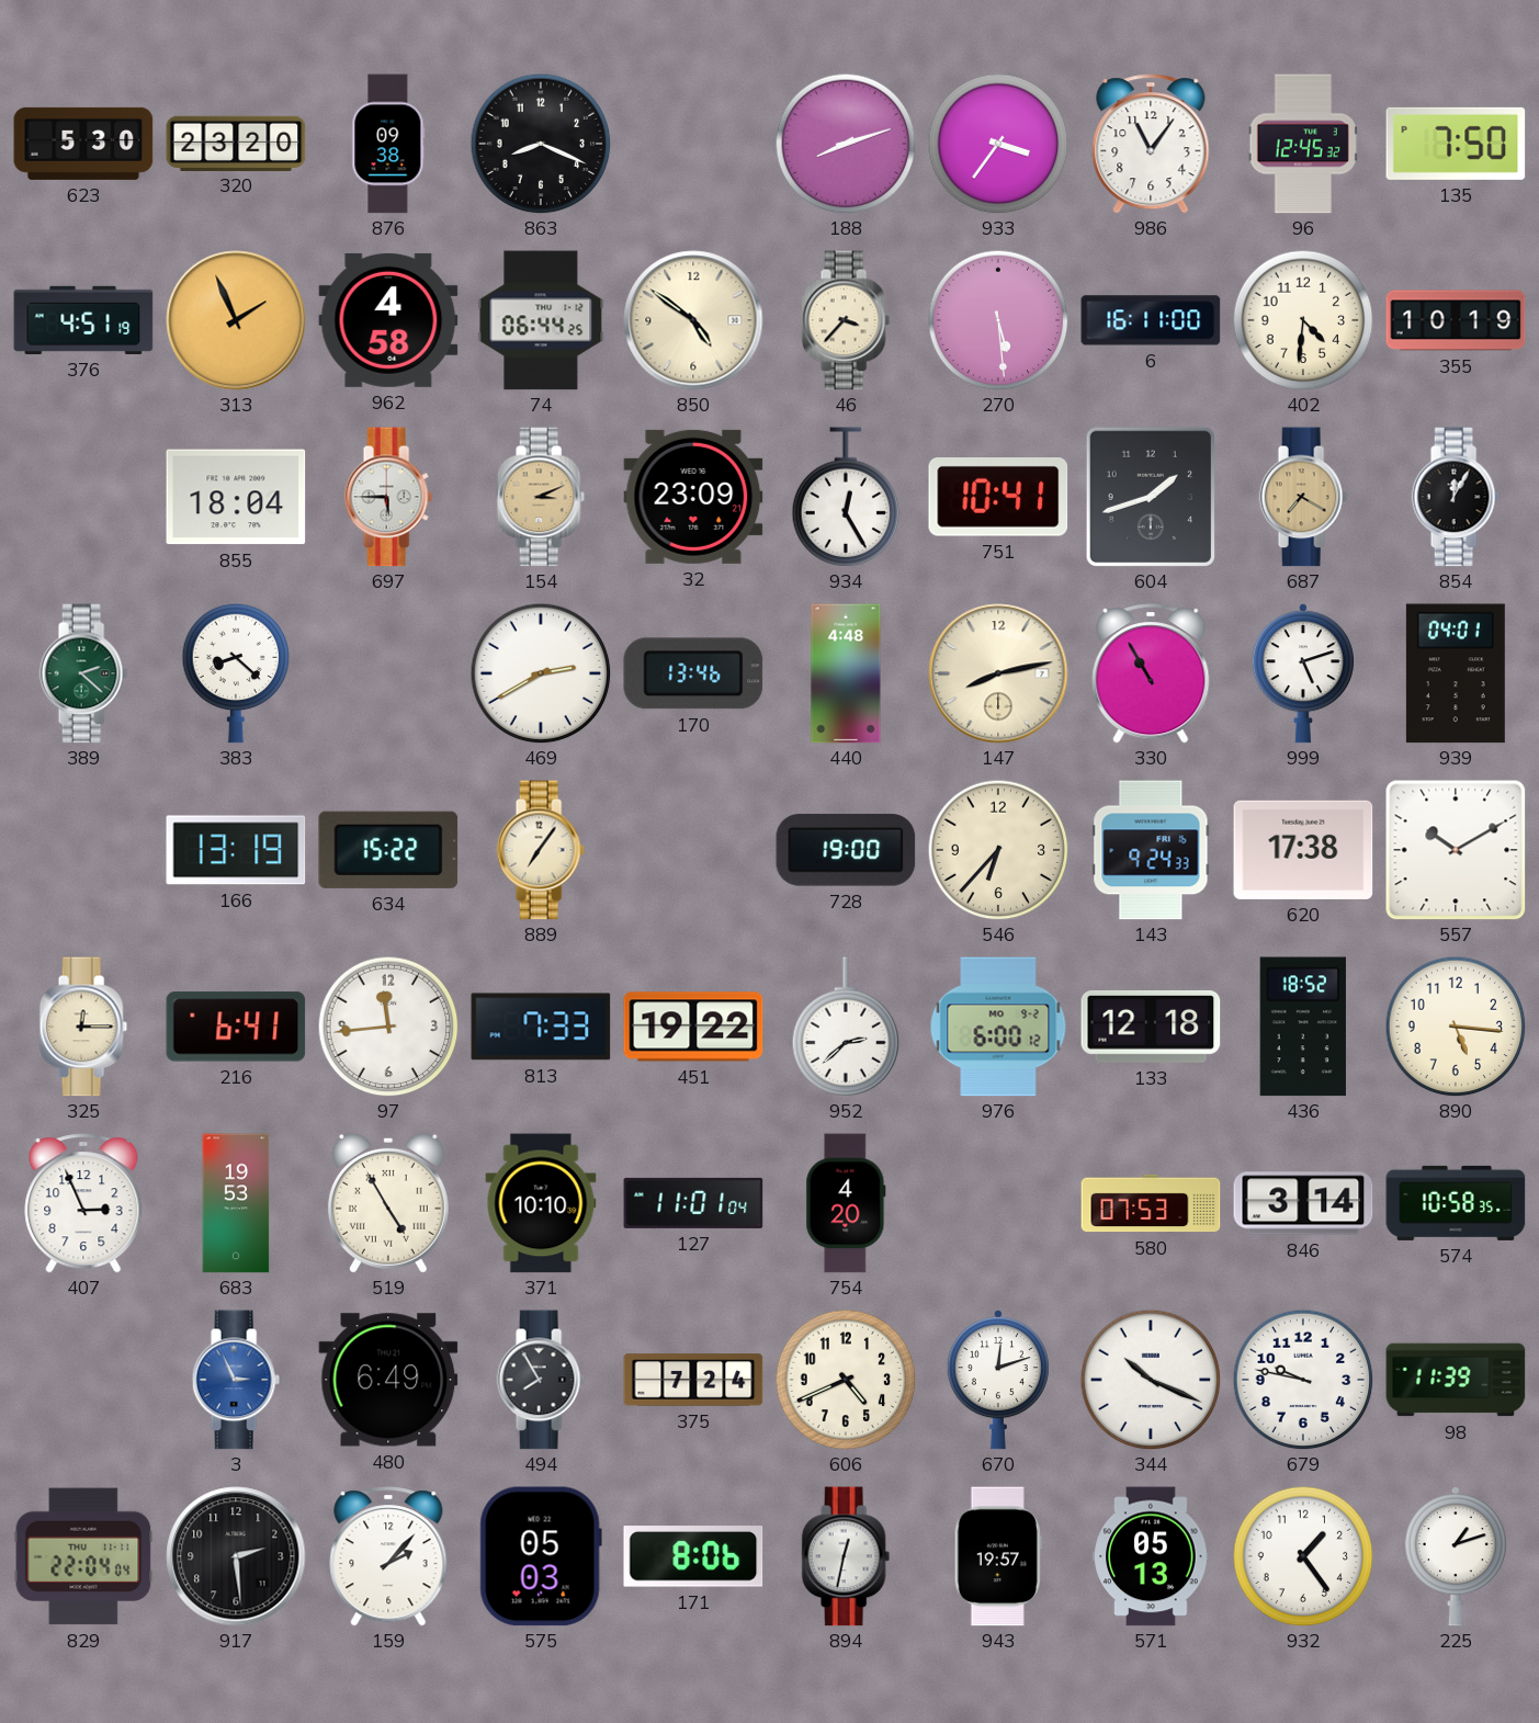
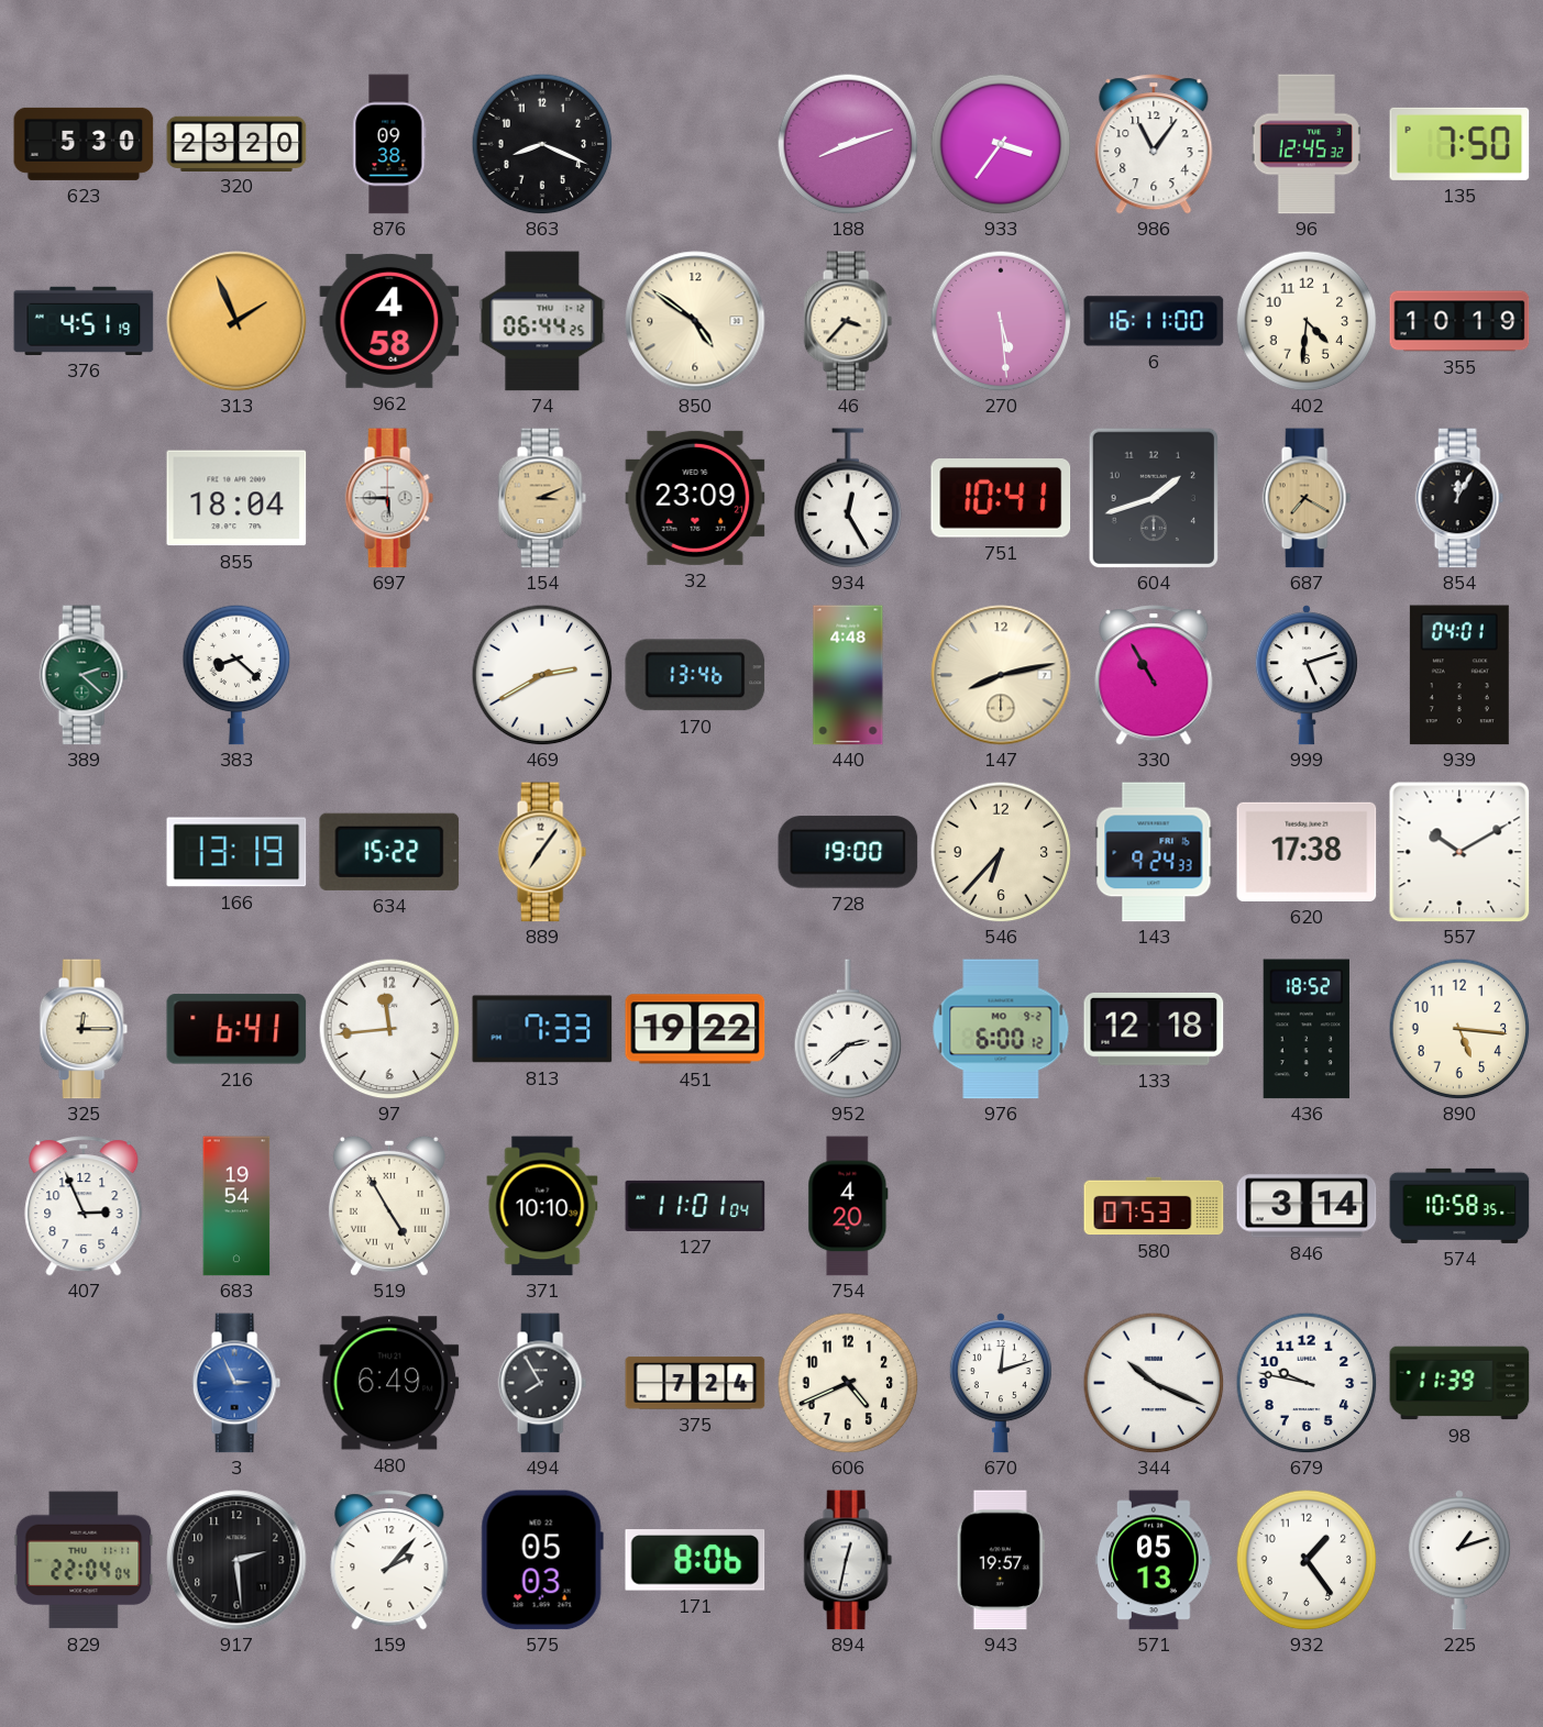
683: 19:53 -> 19:54
